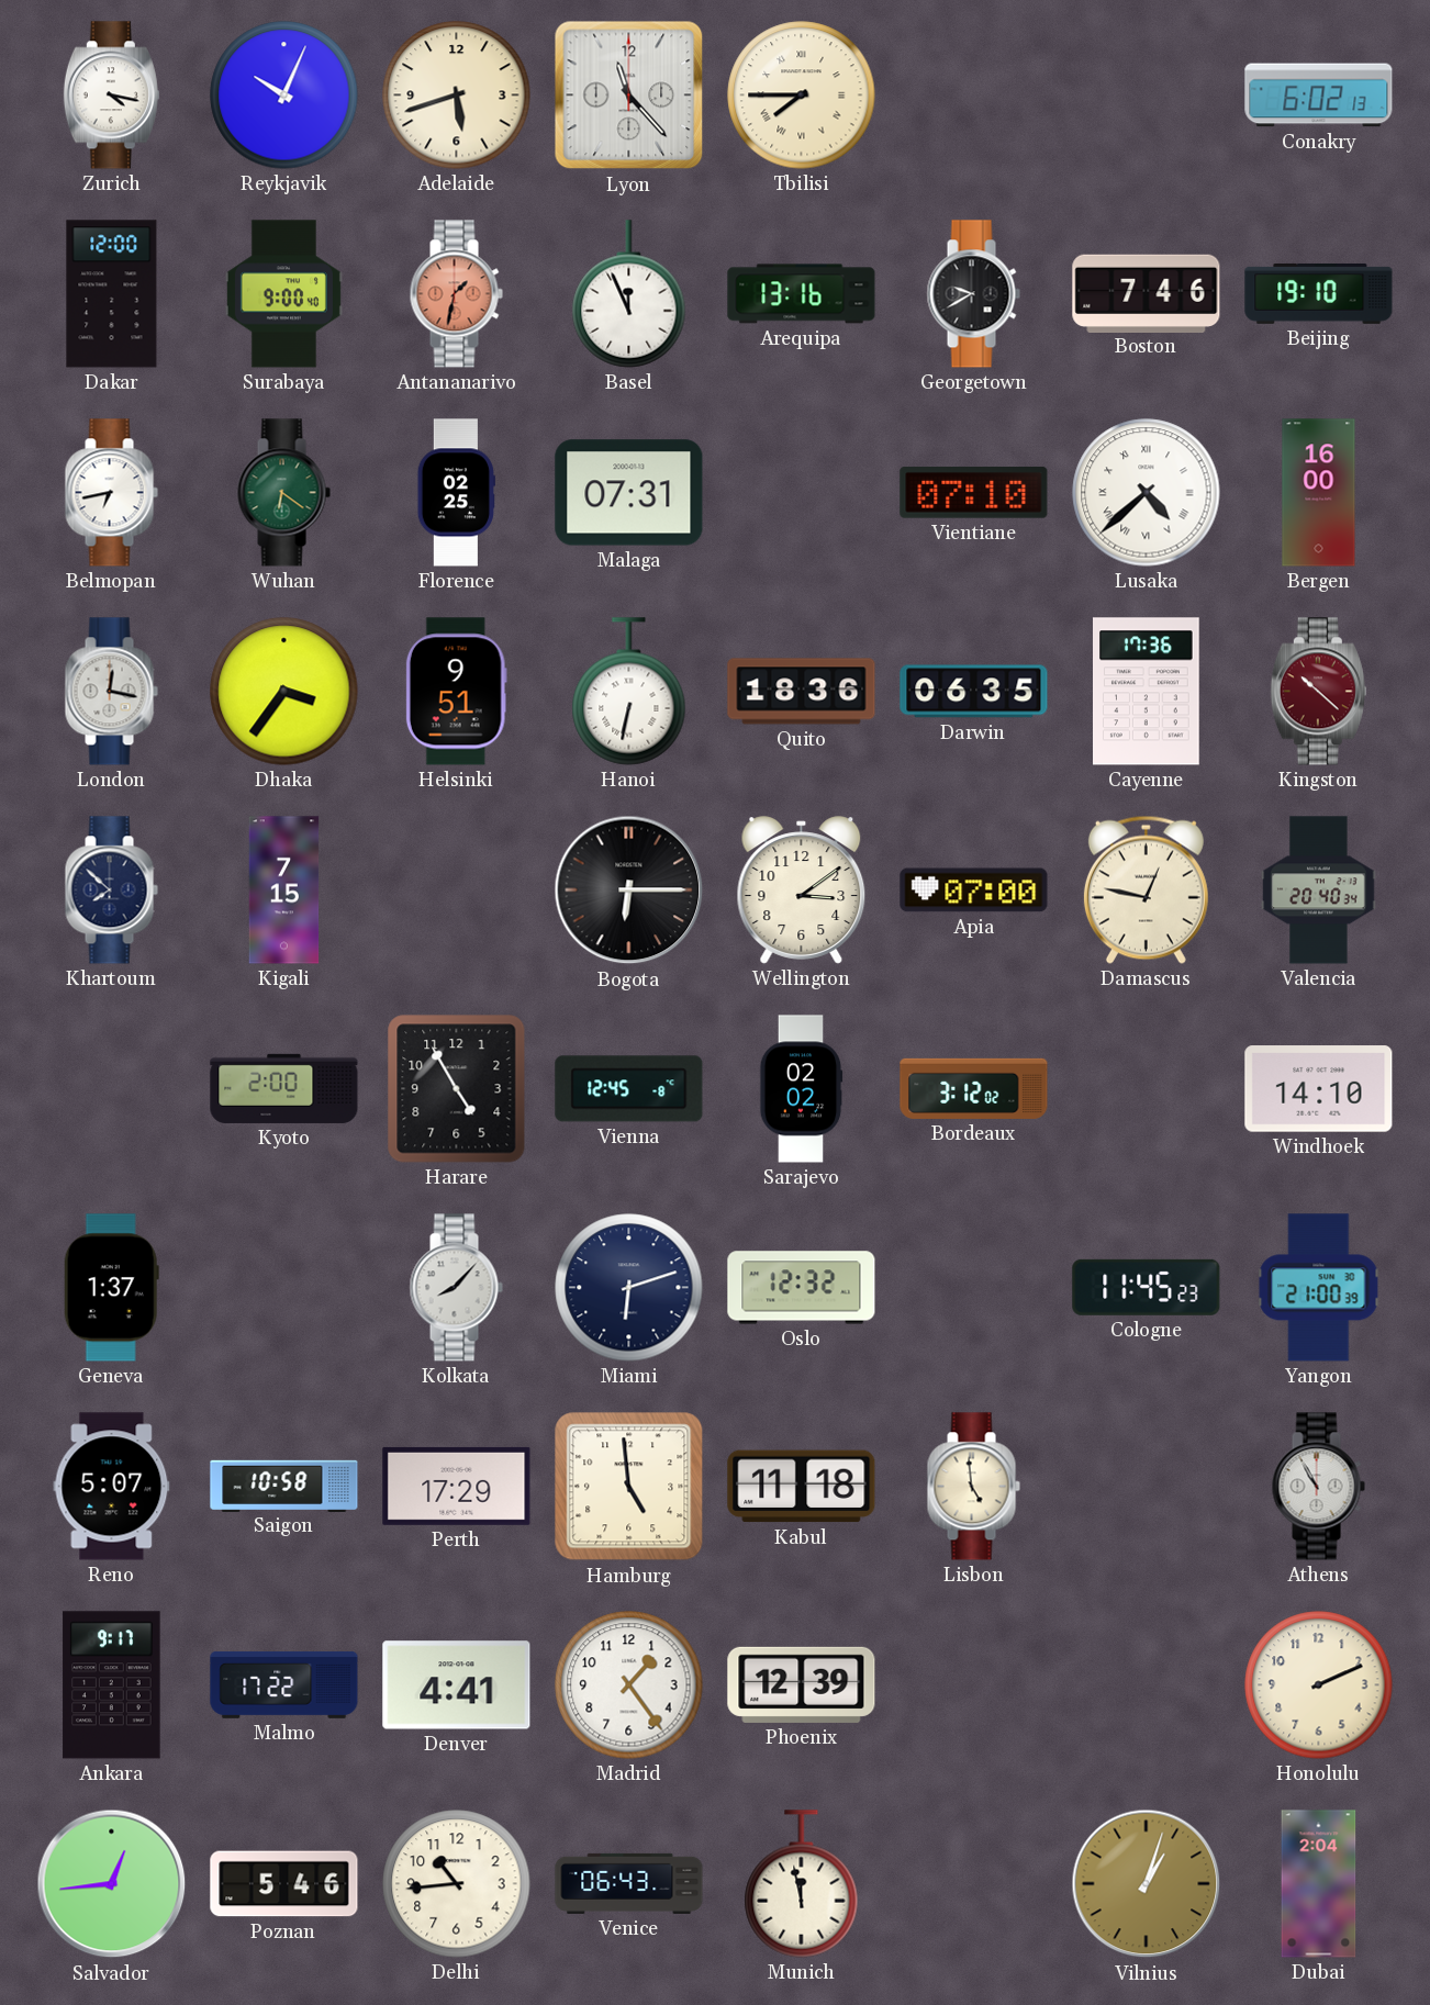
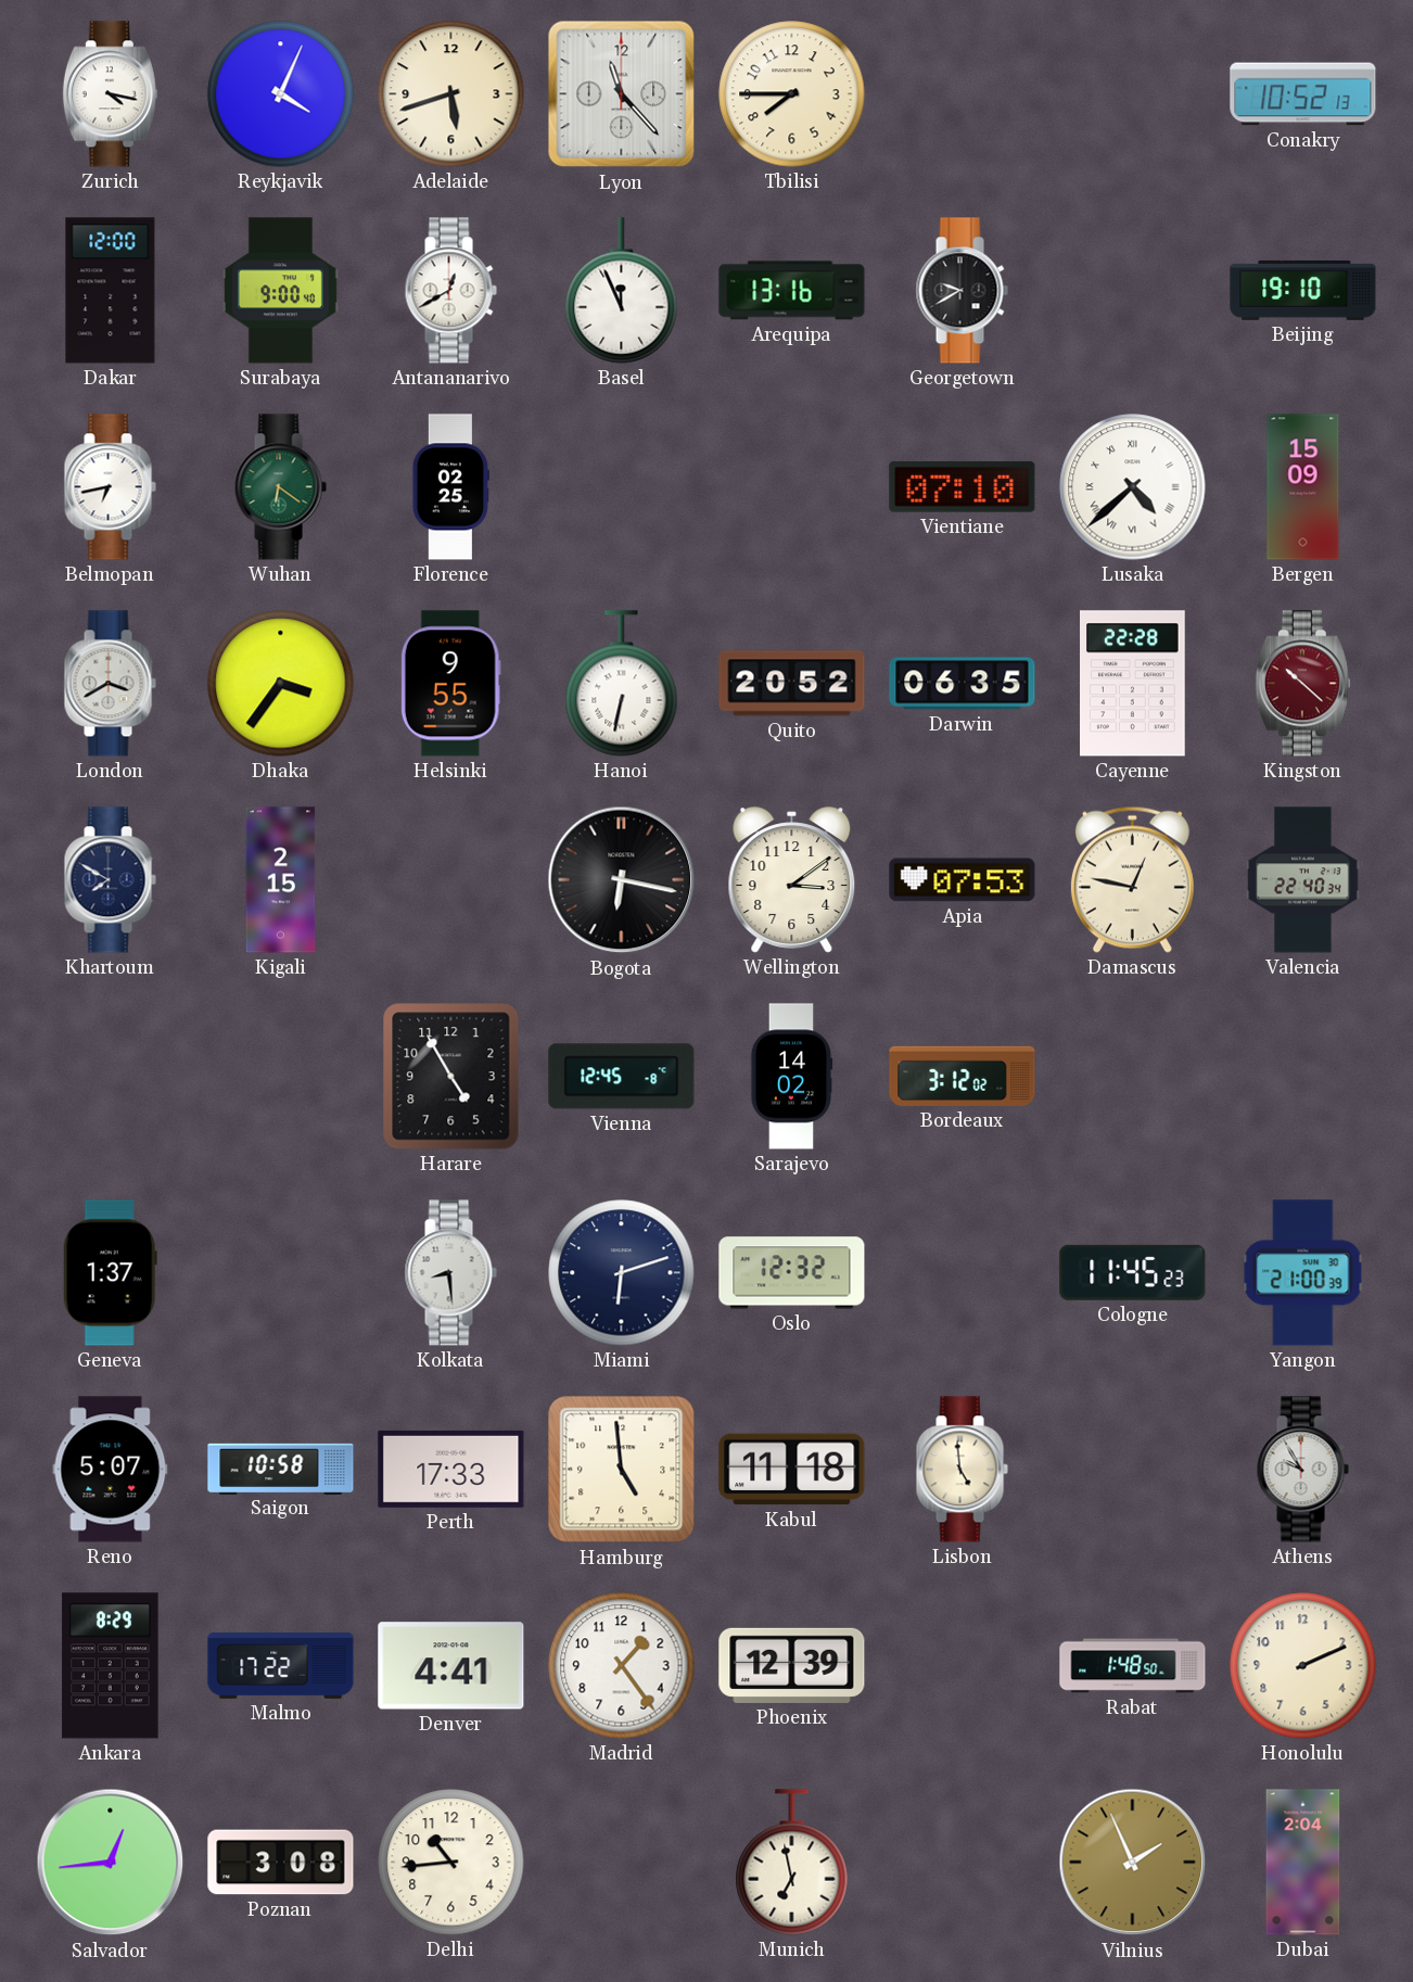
Reykjavik: 10:04 -> 4:04
Tbilisi numerals: Roman -> Arabic
Conakry: 6:02 -> 10:52
Antananarivo: 1:32 -> 12:40
Antananarivo dial: salmon -> white
Boston: 7:46 -> none
Malaga: 07:31 -> none
Bergen: 16:00 -> 15:09
London: 12:17 -> 3:40
Helsinki: 9:51 -> 9:55
Quito: 18:36 -> 20:52
Cayenne: 17:36 -> 22:28
Khartoum: 7:52 -> 7:50
Kigali: 7:15 -> 2:15
Bogota: 6:15 -> 6:17
Apia: 07:00 -> 07:53
Valencia: 20:40 -> 22:40
Kyoto: 2:00 -> none
Sarajevo: 02:02 -> 14:02
Windhoek: 14:10 -> none
Kolkata: 8:07 -> 8:29
Perth: 17:29 -> 17:33
Athens: 10:55 -> 9:55
Ankara: 9:17 -> 8:29
Rabat: none -> 1:48
Poznan: 5:46 -> 3:08
Venice: 06:43 -> none
Munich: 11:58 -> 6:58
Vilnius: 1:03 -> 1:56
